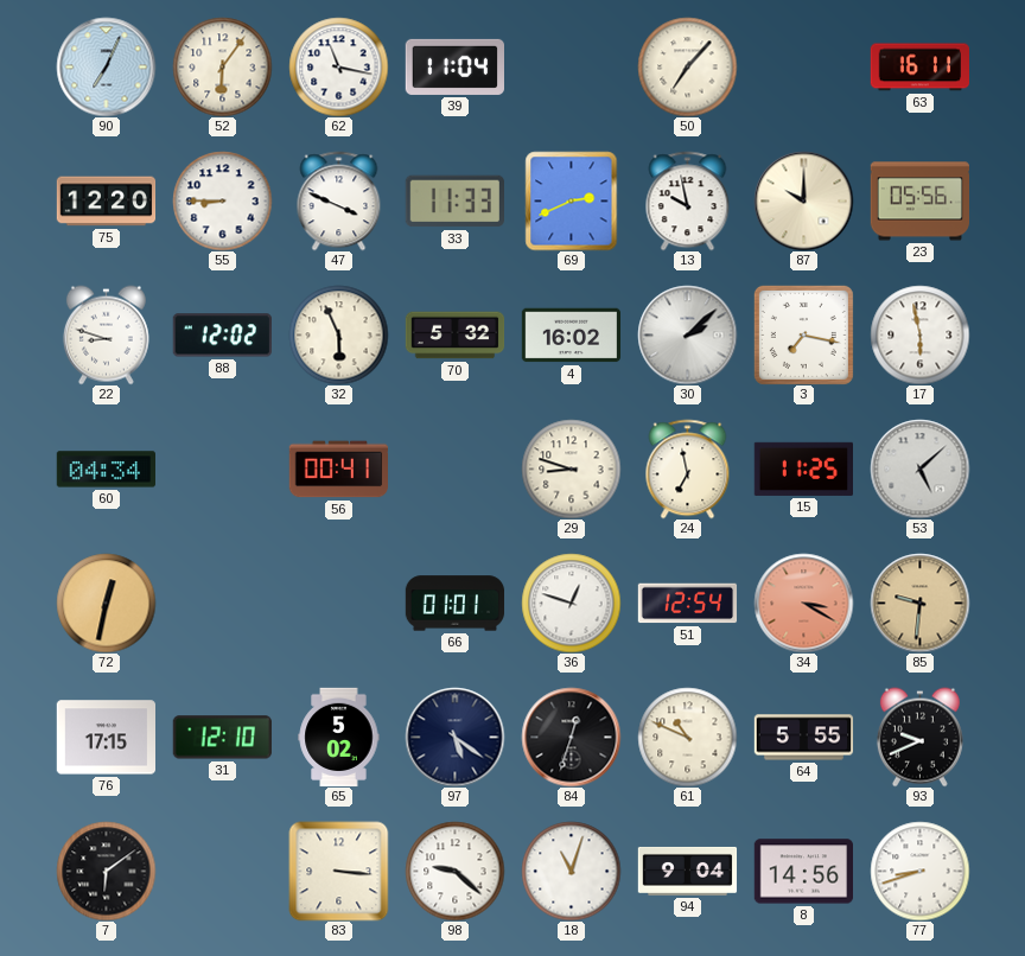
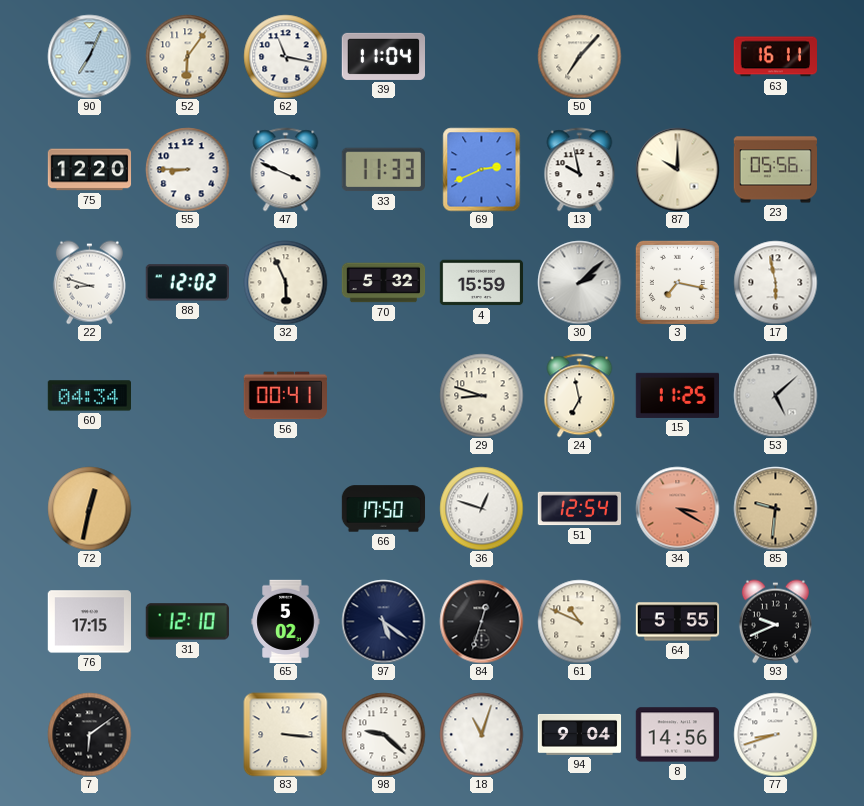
4: 16:02 -> 15:59
66: 01:01 -> 17:50
